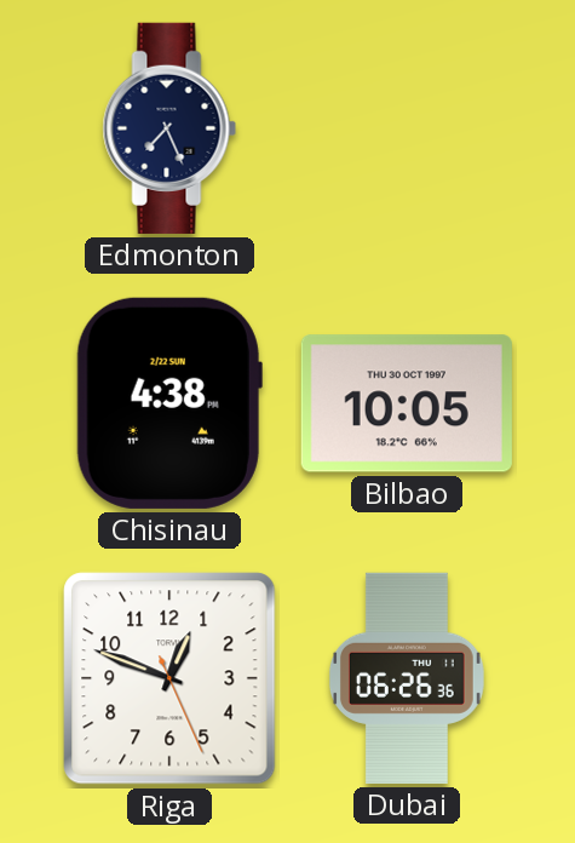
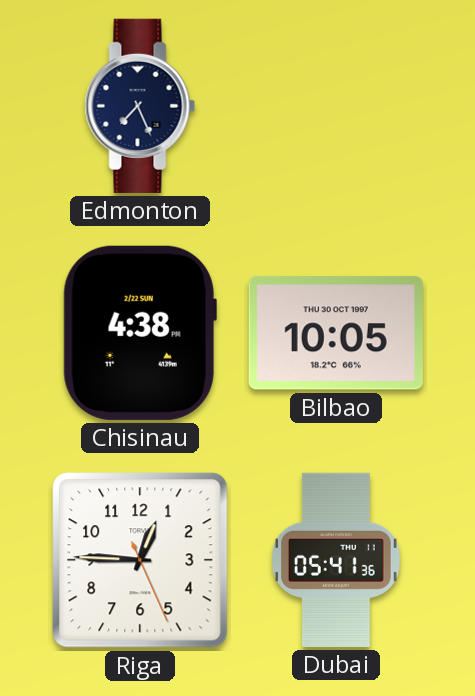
Riga: 12:48 -> 12:45
Dubai: 06:26 -> 05:41
